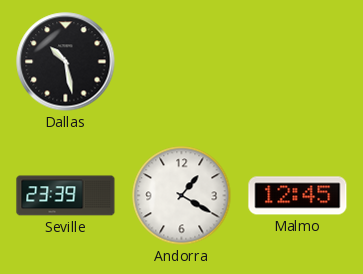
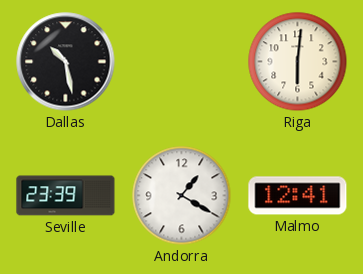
Riga: none -> 6:01
Malmo: 12:45 -> 12:41
